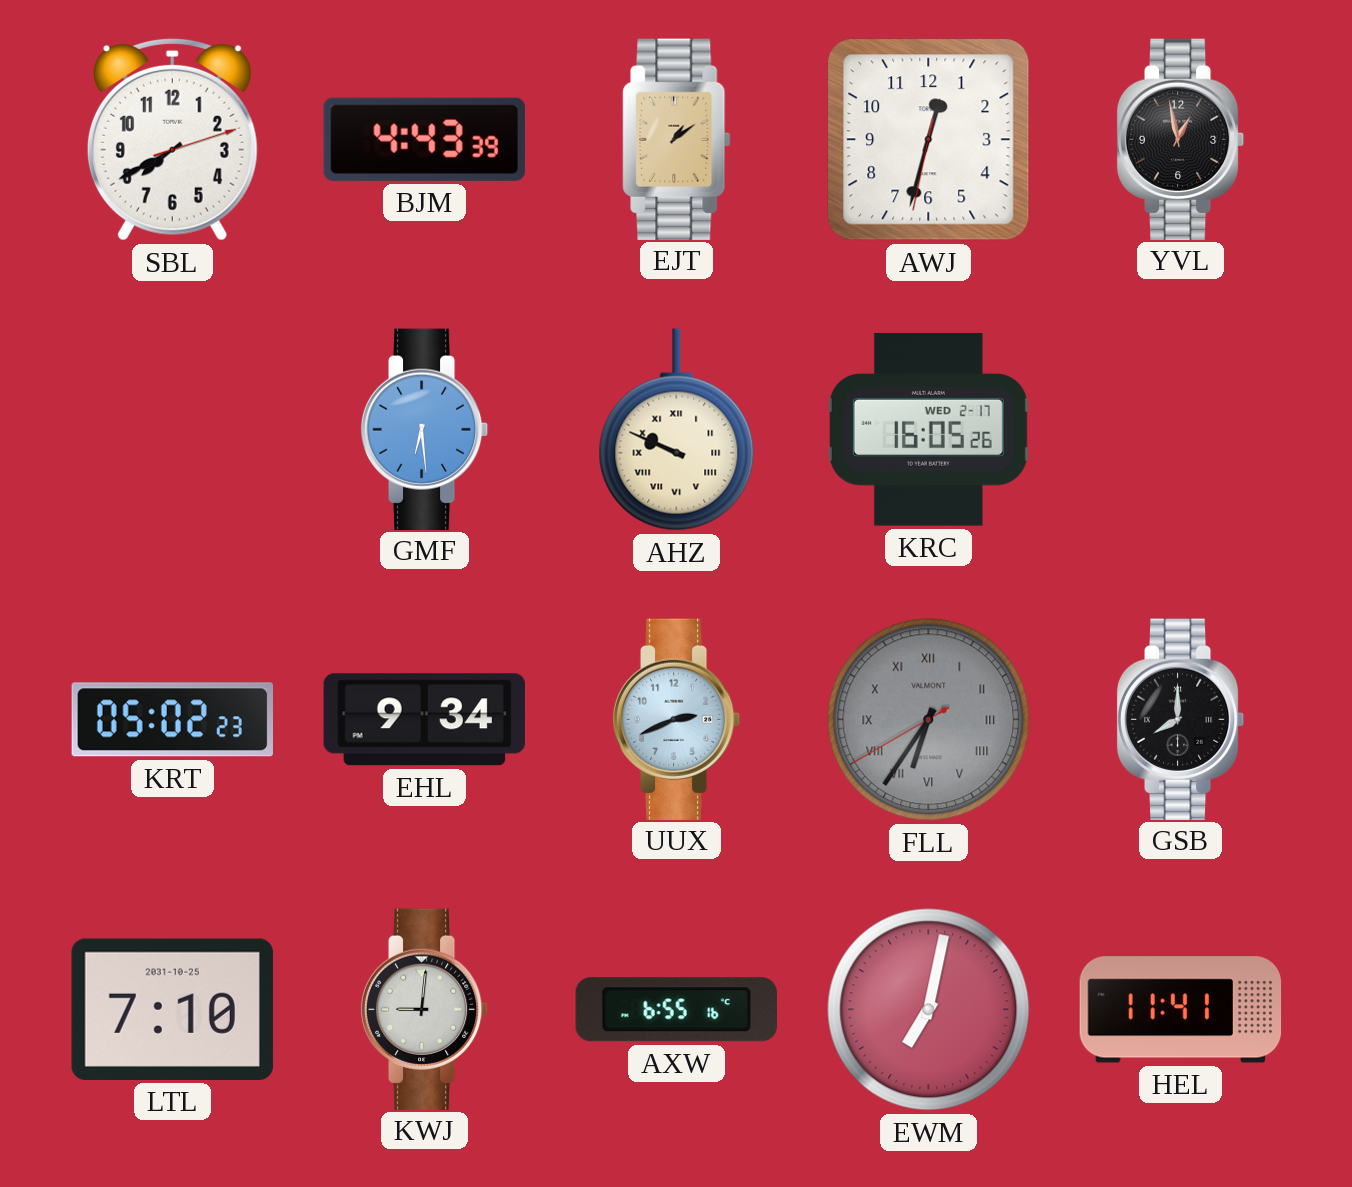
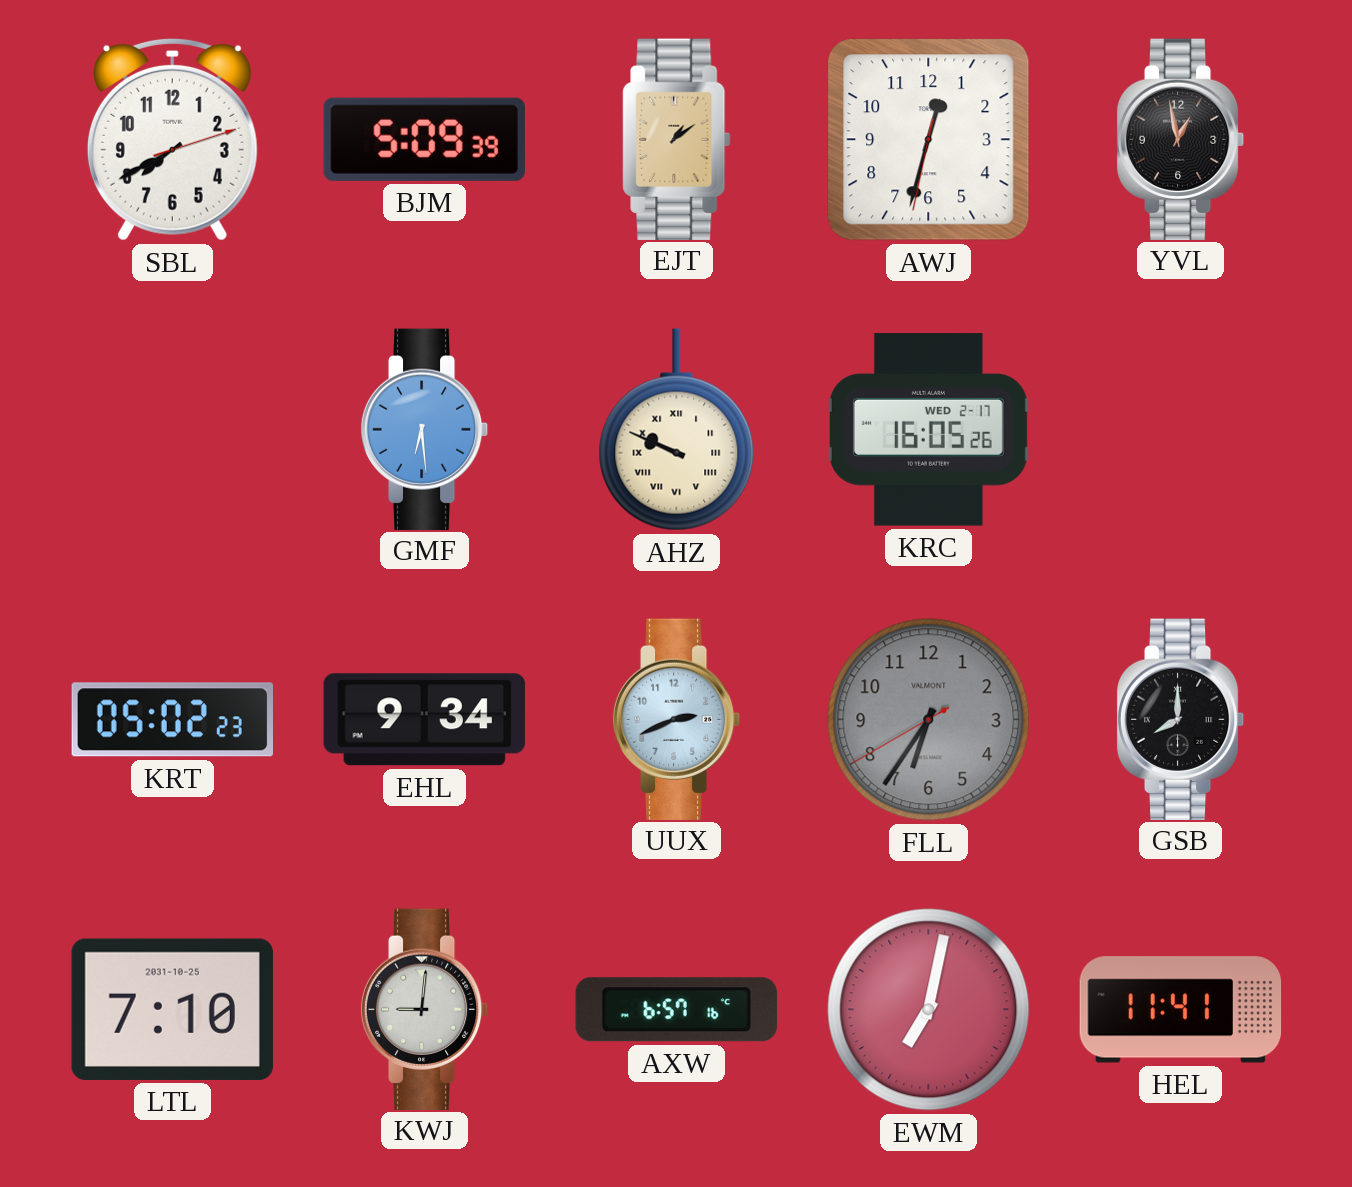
BJM: 4:43 -> 5:09
FLL numerals: Roman -> Arabic
AXW: 6:55 -> 6:57
